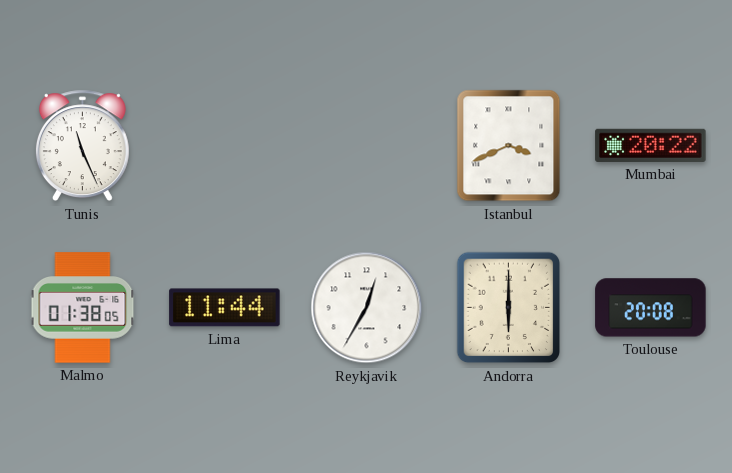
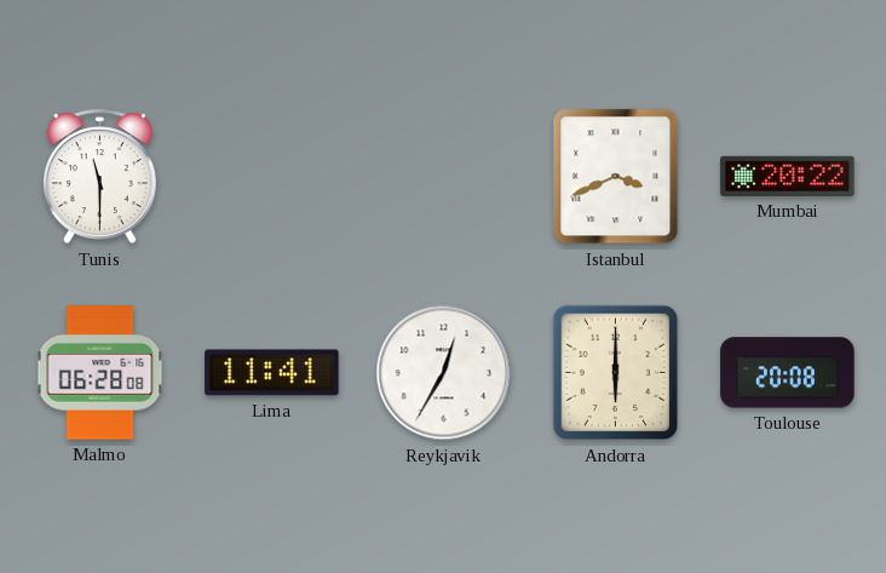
Tunis: 11:26 -> 11:30
Malmo: 01:38 -> 06:28
Lima: 11:44 -> 11:41
